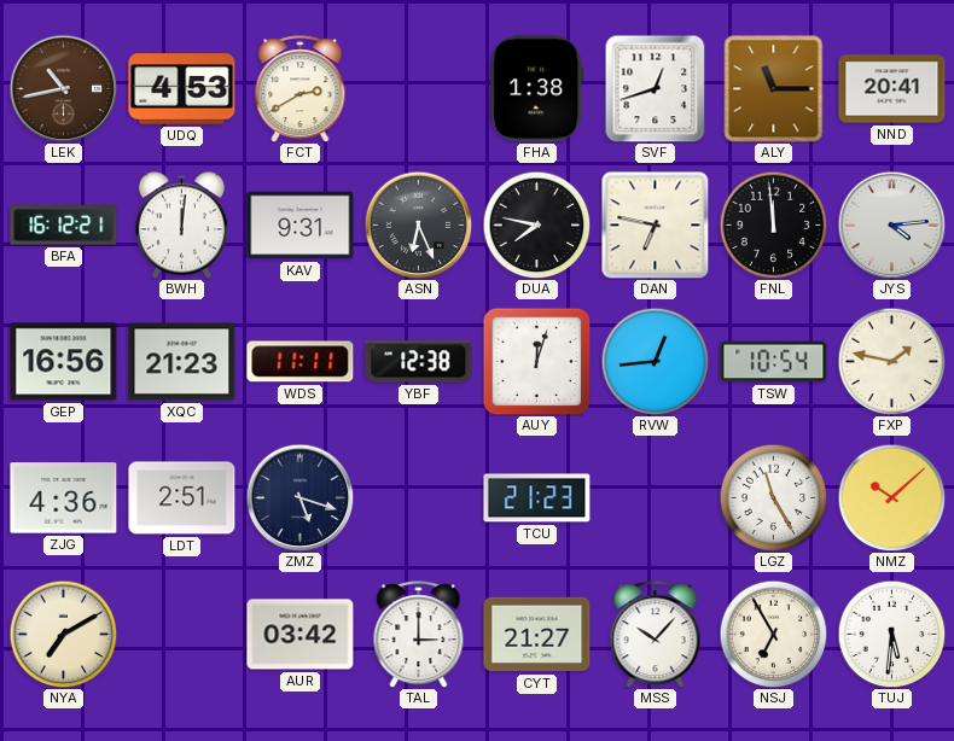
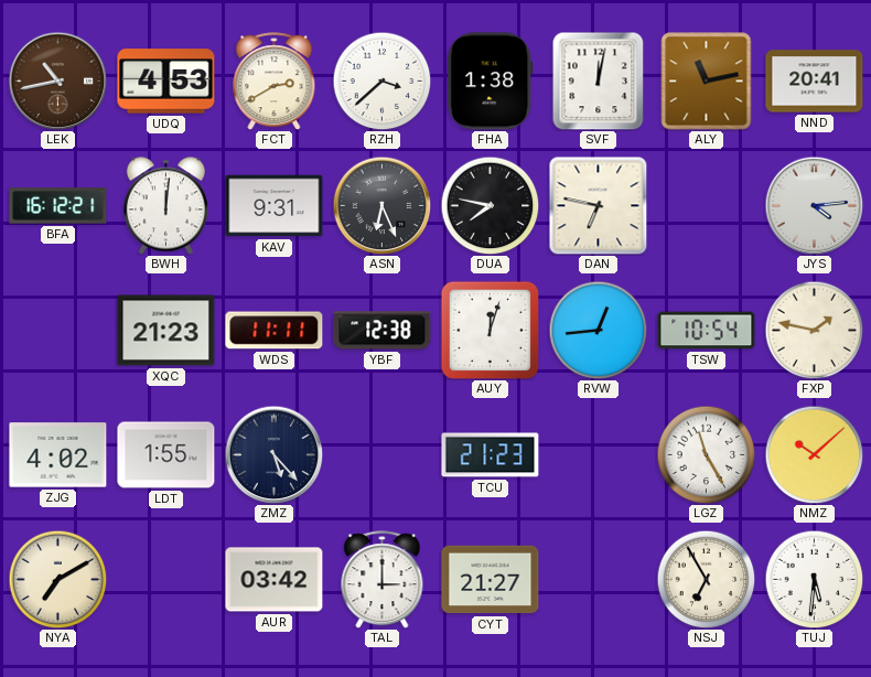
RZH: none -> 3:38
SVF: 12:42 -> 12:02
ALY: 11:15 -> 11:13
FNL: 11:59 -> none
GEP: 16:56 -> none
ZJG: 4:36 -> 4:02
LDT: 2:51 -> 1:55
ZMZ: 5:18 -> 5:23
MSS: 10:07 -> none
